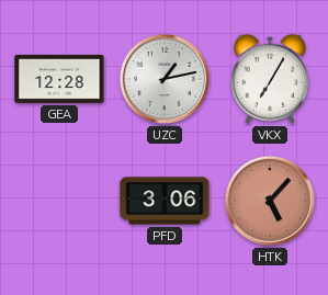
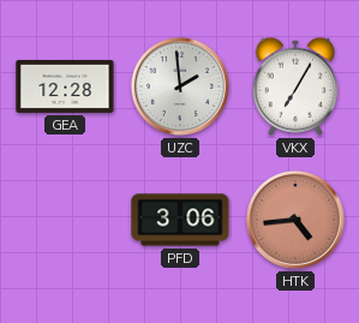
UZC: 1:13 -> 1:59
HTK: 5:07 -> 4:44
